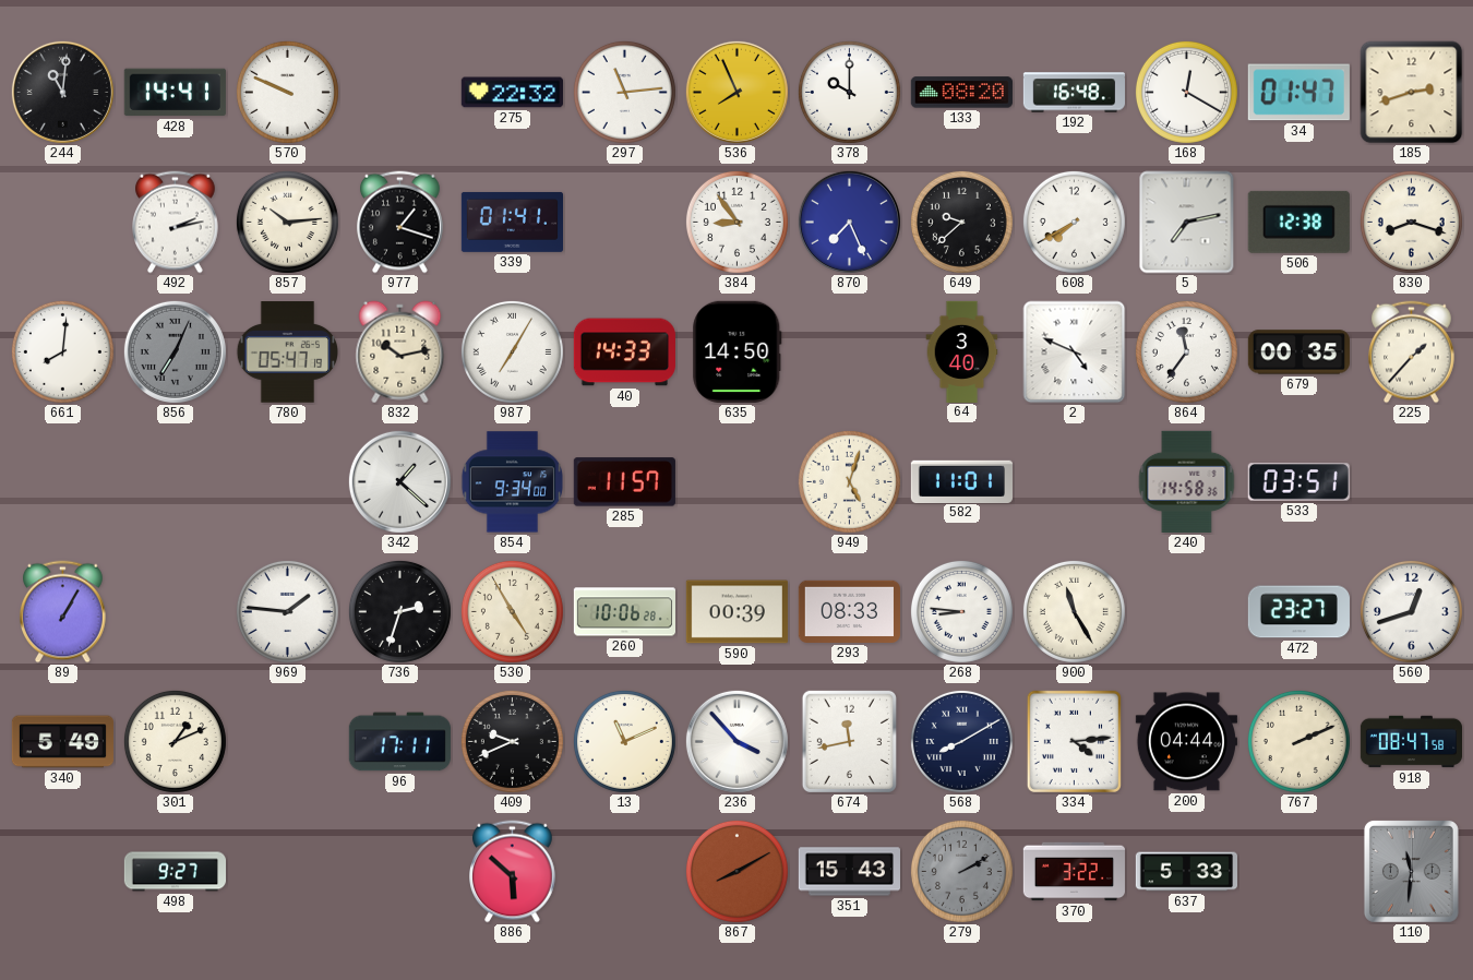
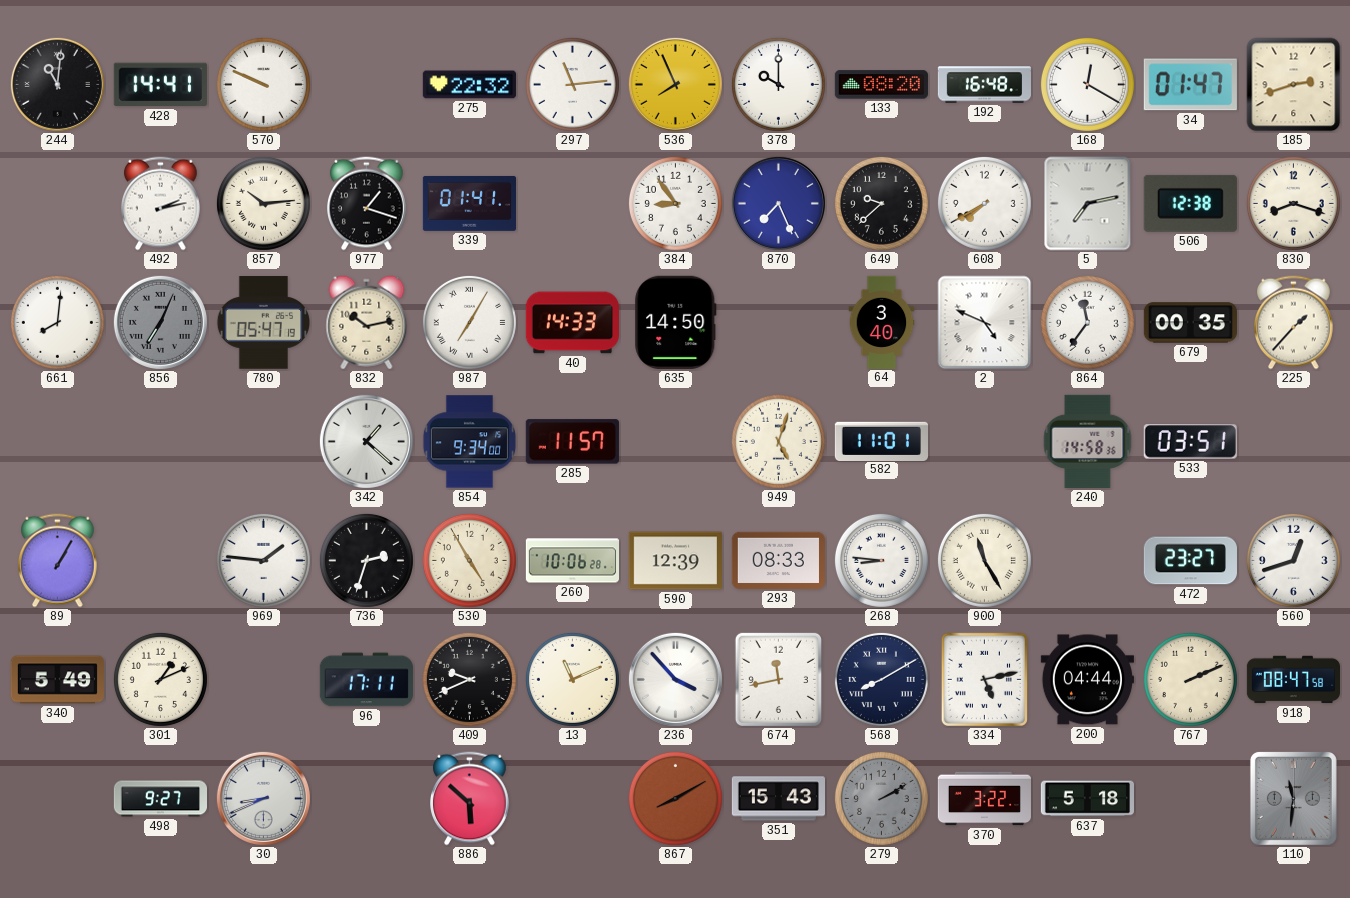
590: 00:39 -> 12:39
334: 4:14 -> 5:13
30: none -> 8:41
637: 5:33 -> 5:18
